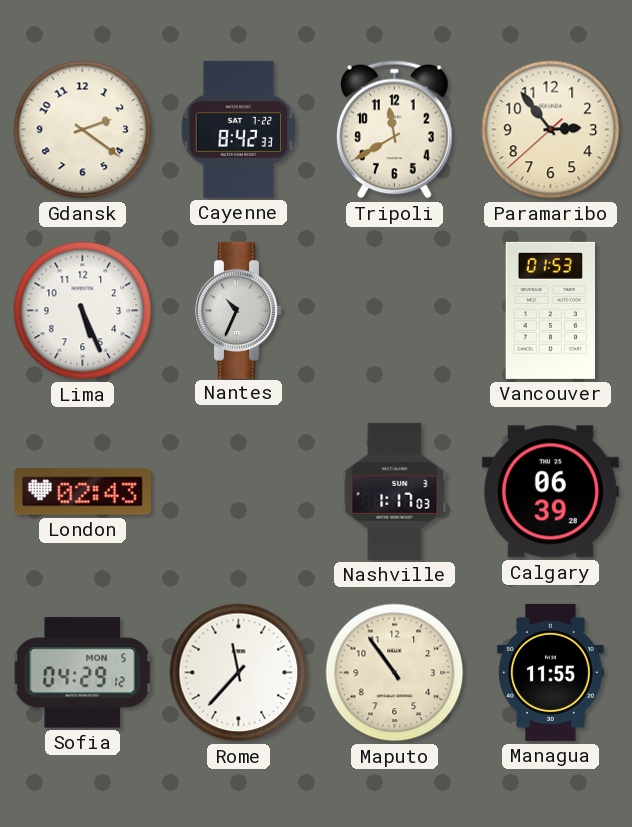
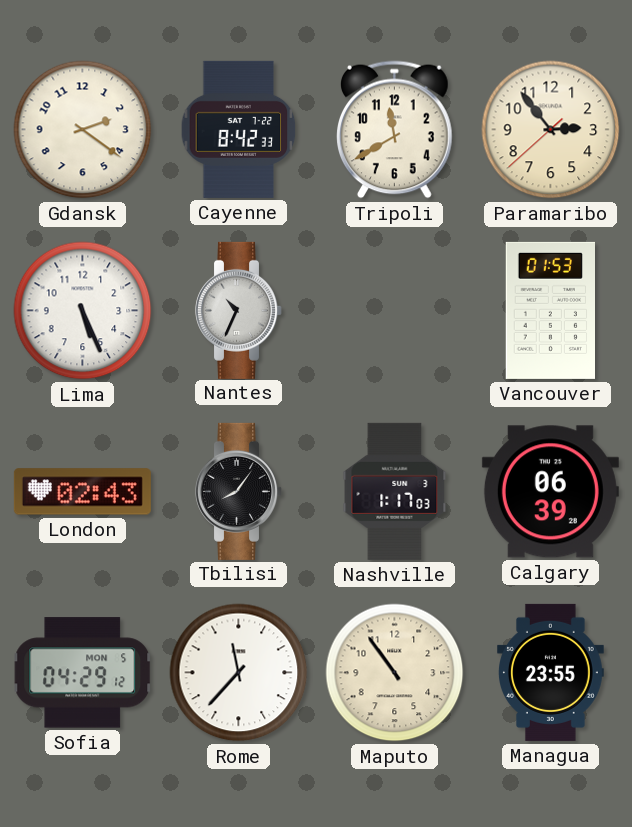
Tbilisi: none -> 8:06
Managua: 11:55 -> 23:55
